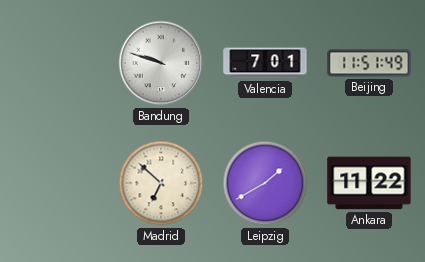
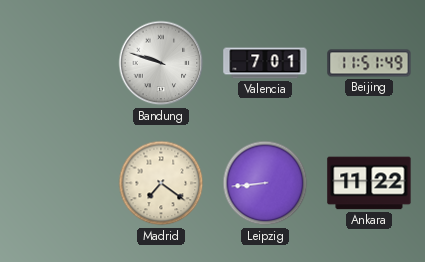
Madrid: 6:52 -> 7:21
Leipzig: 1:40 -> 8:44
